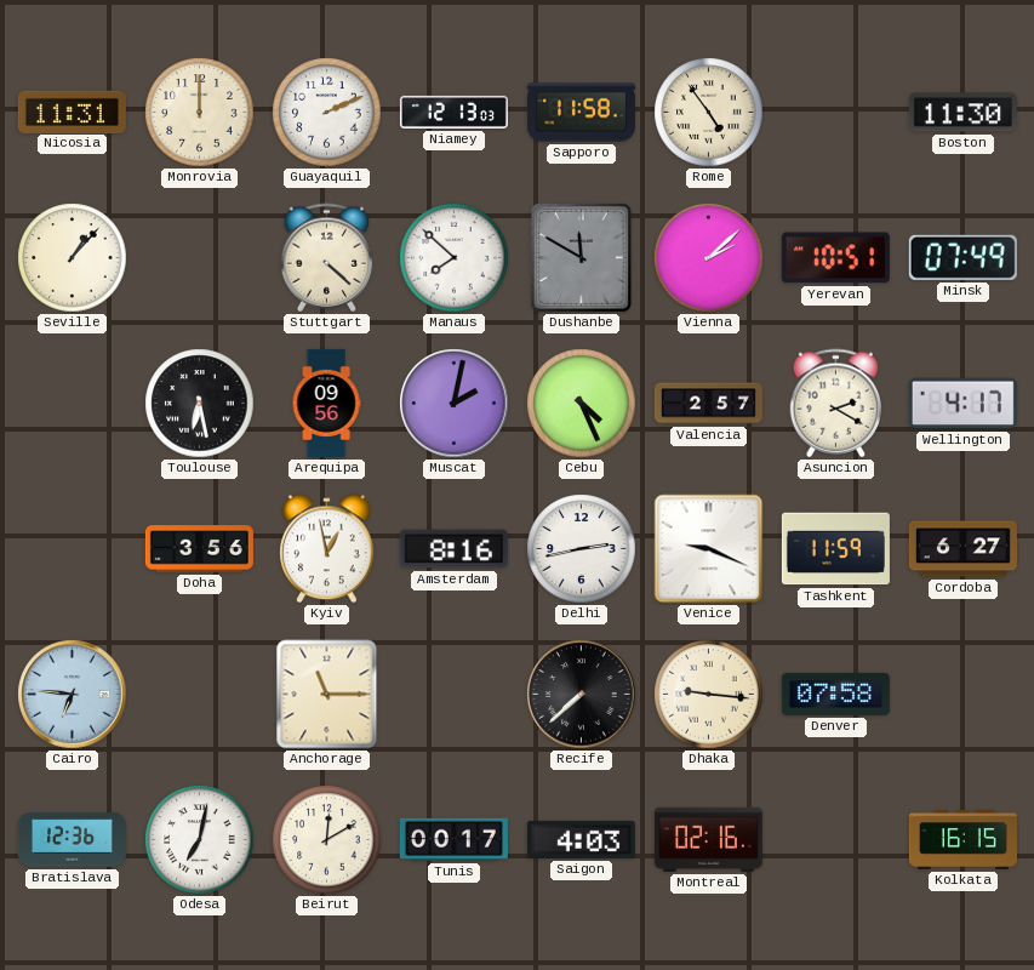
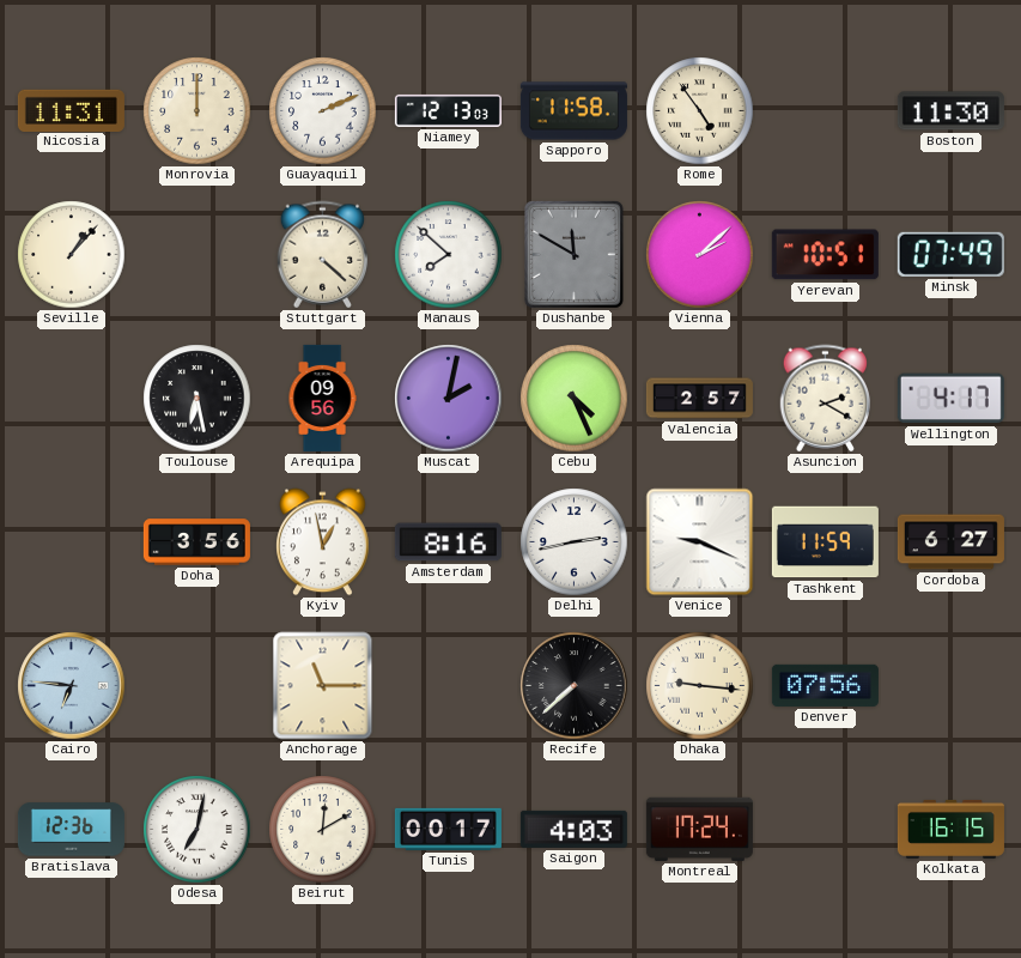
Denver: 07:58 -> 07:56
Montreal: 02:16 -> 17:24
